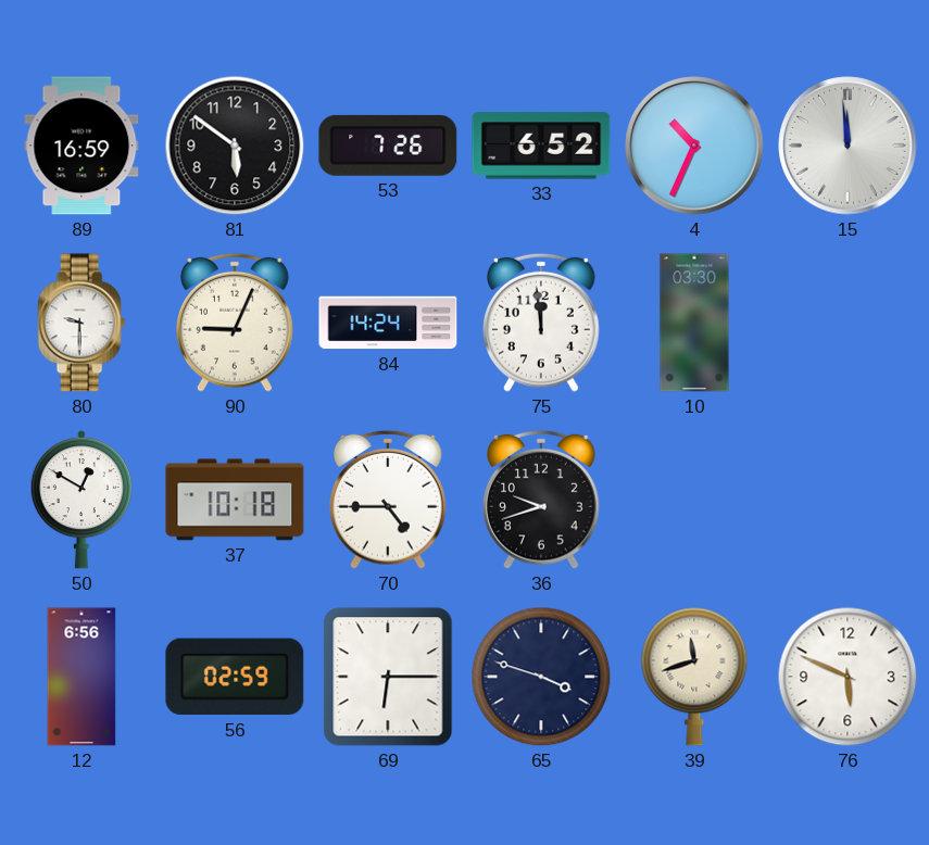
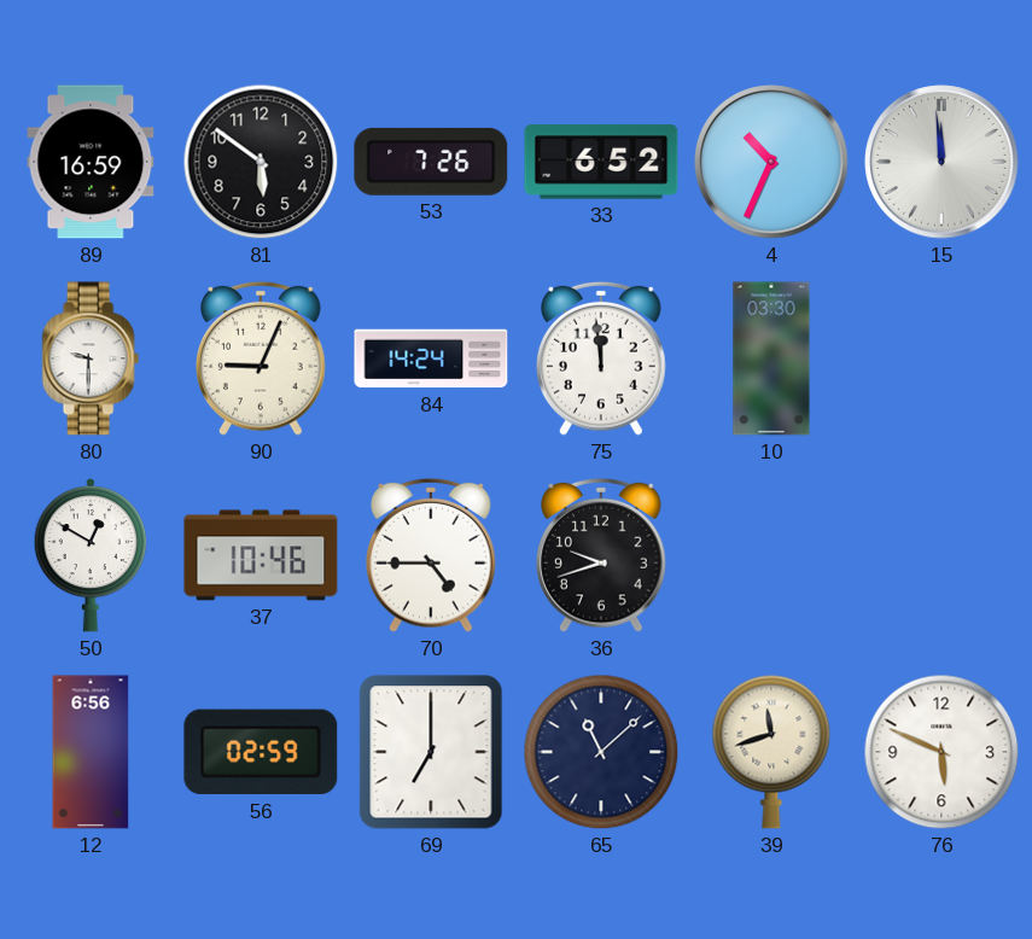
37: 10:18 -> 10:46
69: 6:15 -> 7:00
65: 3:48 -> 11:08
